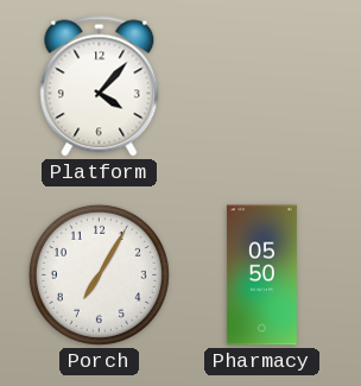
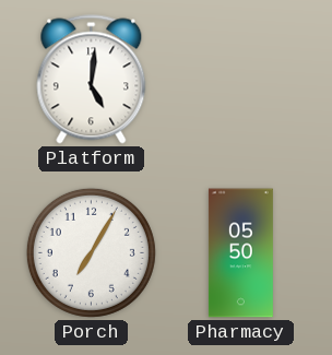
Platform: 4:07 -> 5:01
